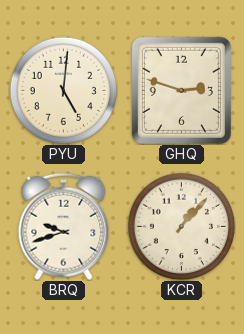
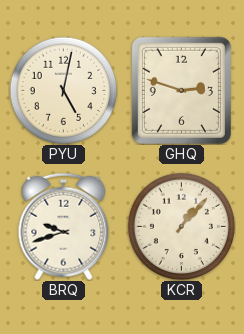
PYU: 5:01 -> 5:02
